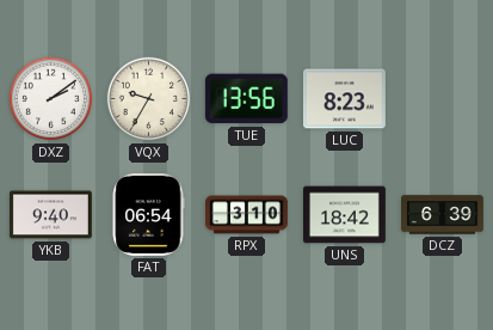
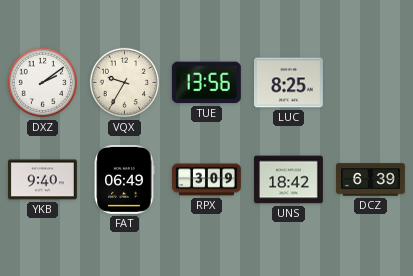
LUC: 8:23 -> 8:25
FAT: 06:54 -> 06:49
RPX: 3:10 -> 3:09
